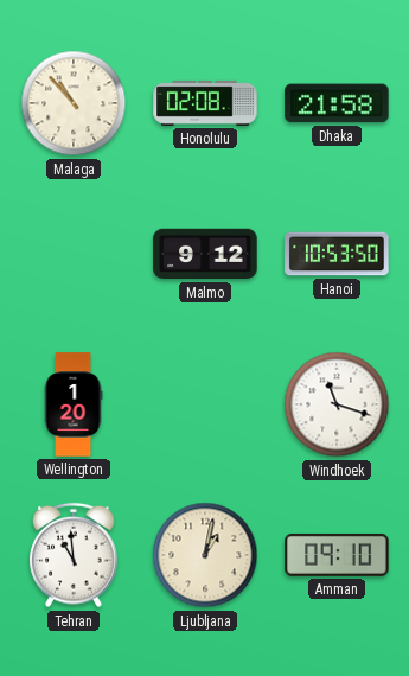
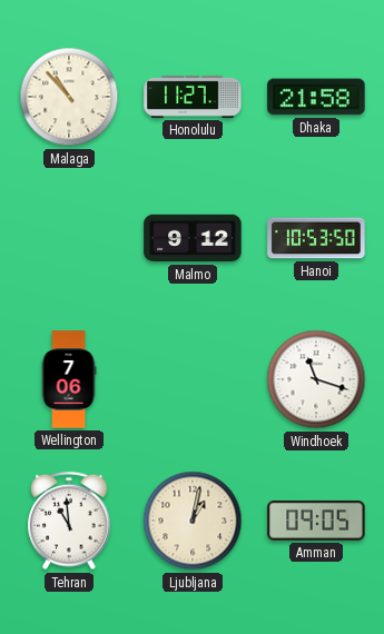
Honolulu: 02:08 -> 11:27
Wellington: 1:20 -> 7:06
Amman: 09:10 -> 09:05
